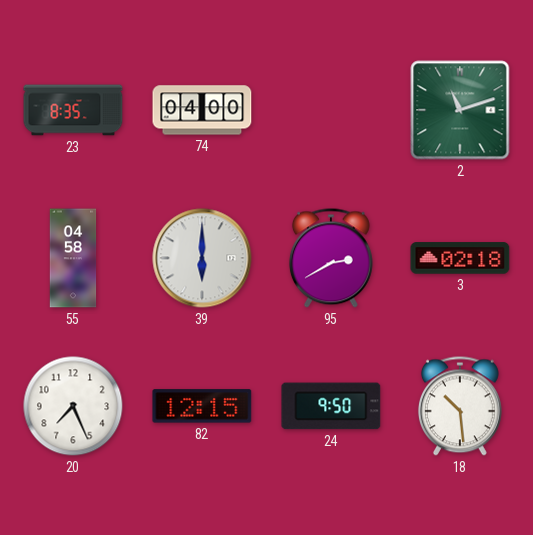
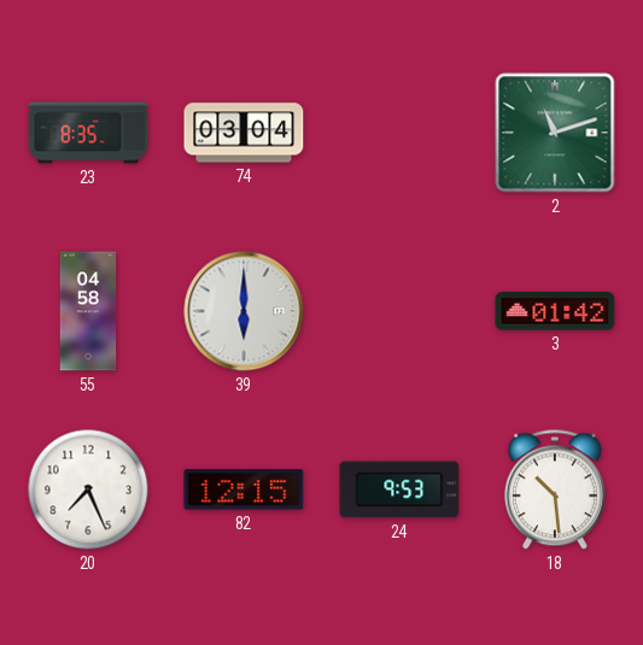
74: 04:00 -> 03:04
95: 2:40 -> none
3: 02:18 -> 01:42
24: 9:50 -> 9:53
